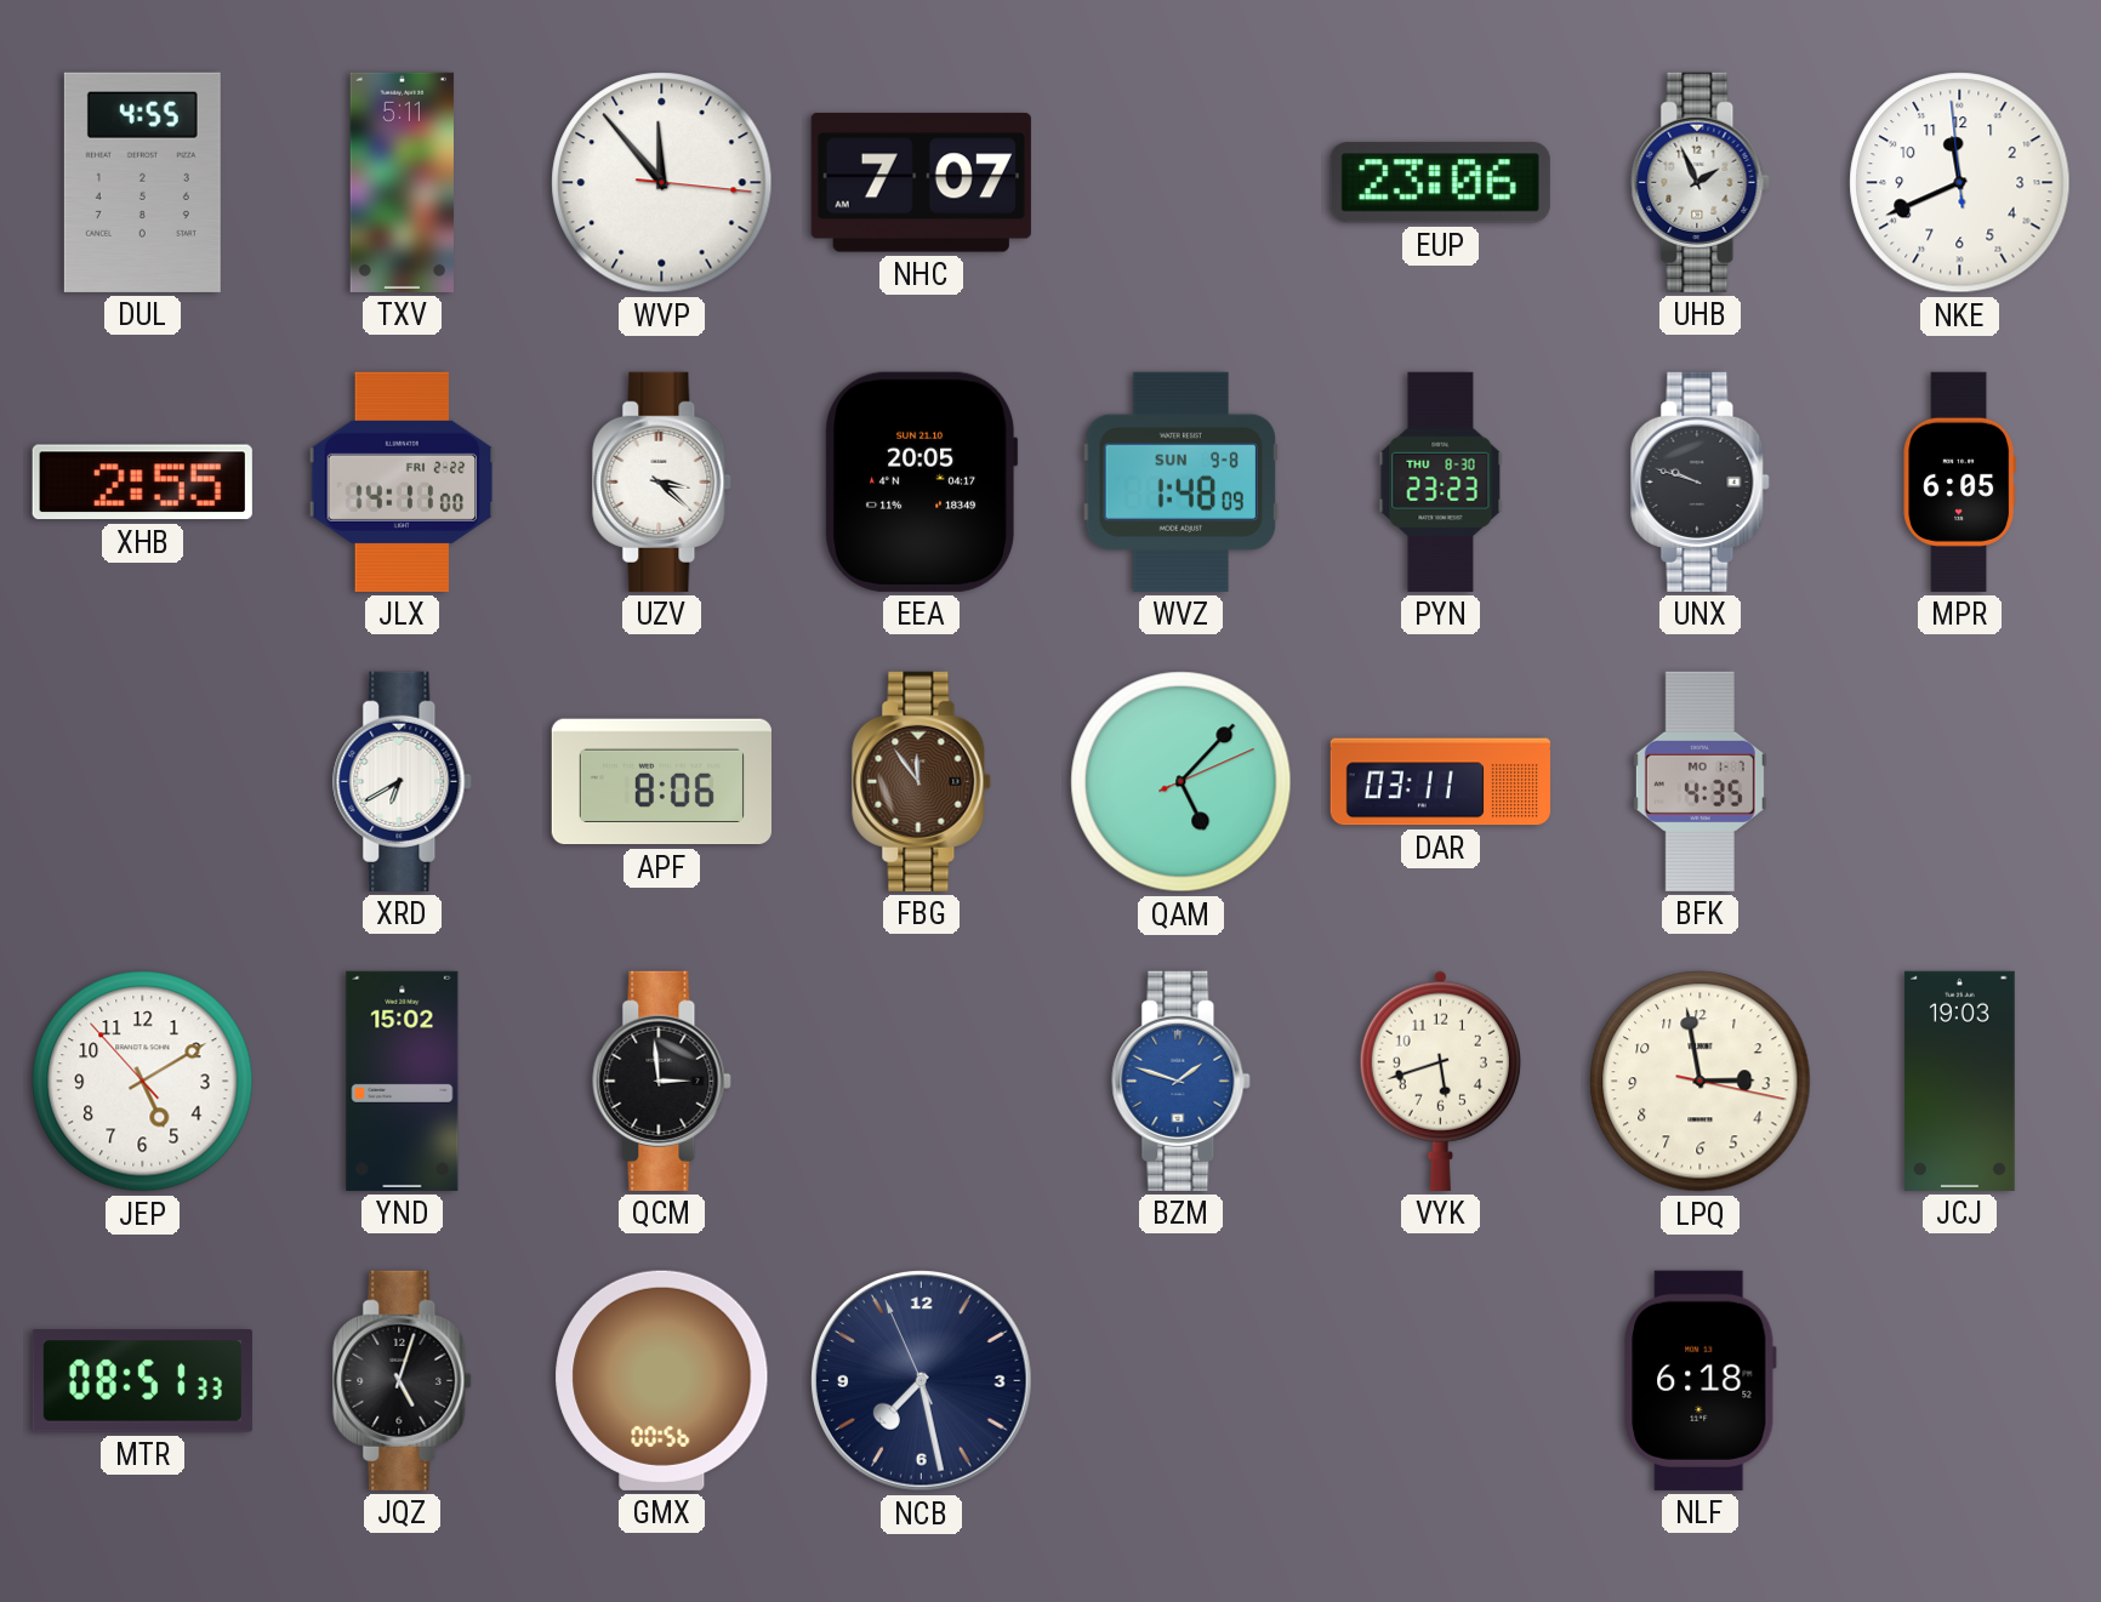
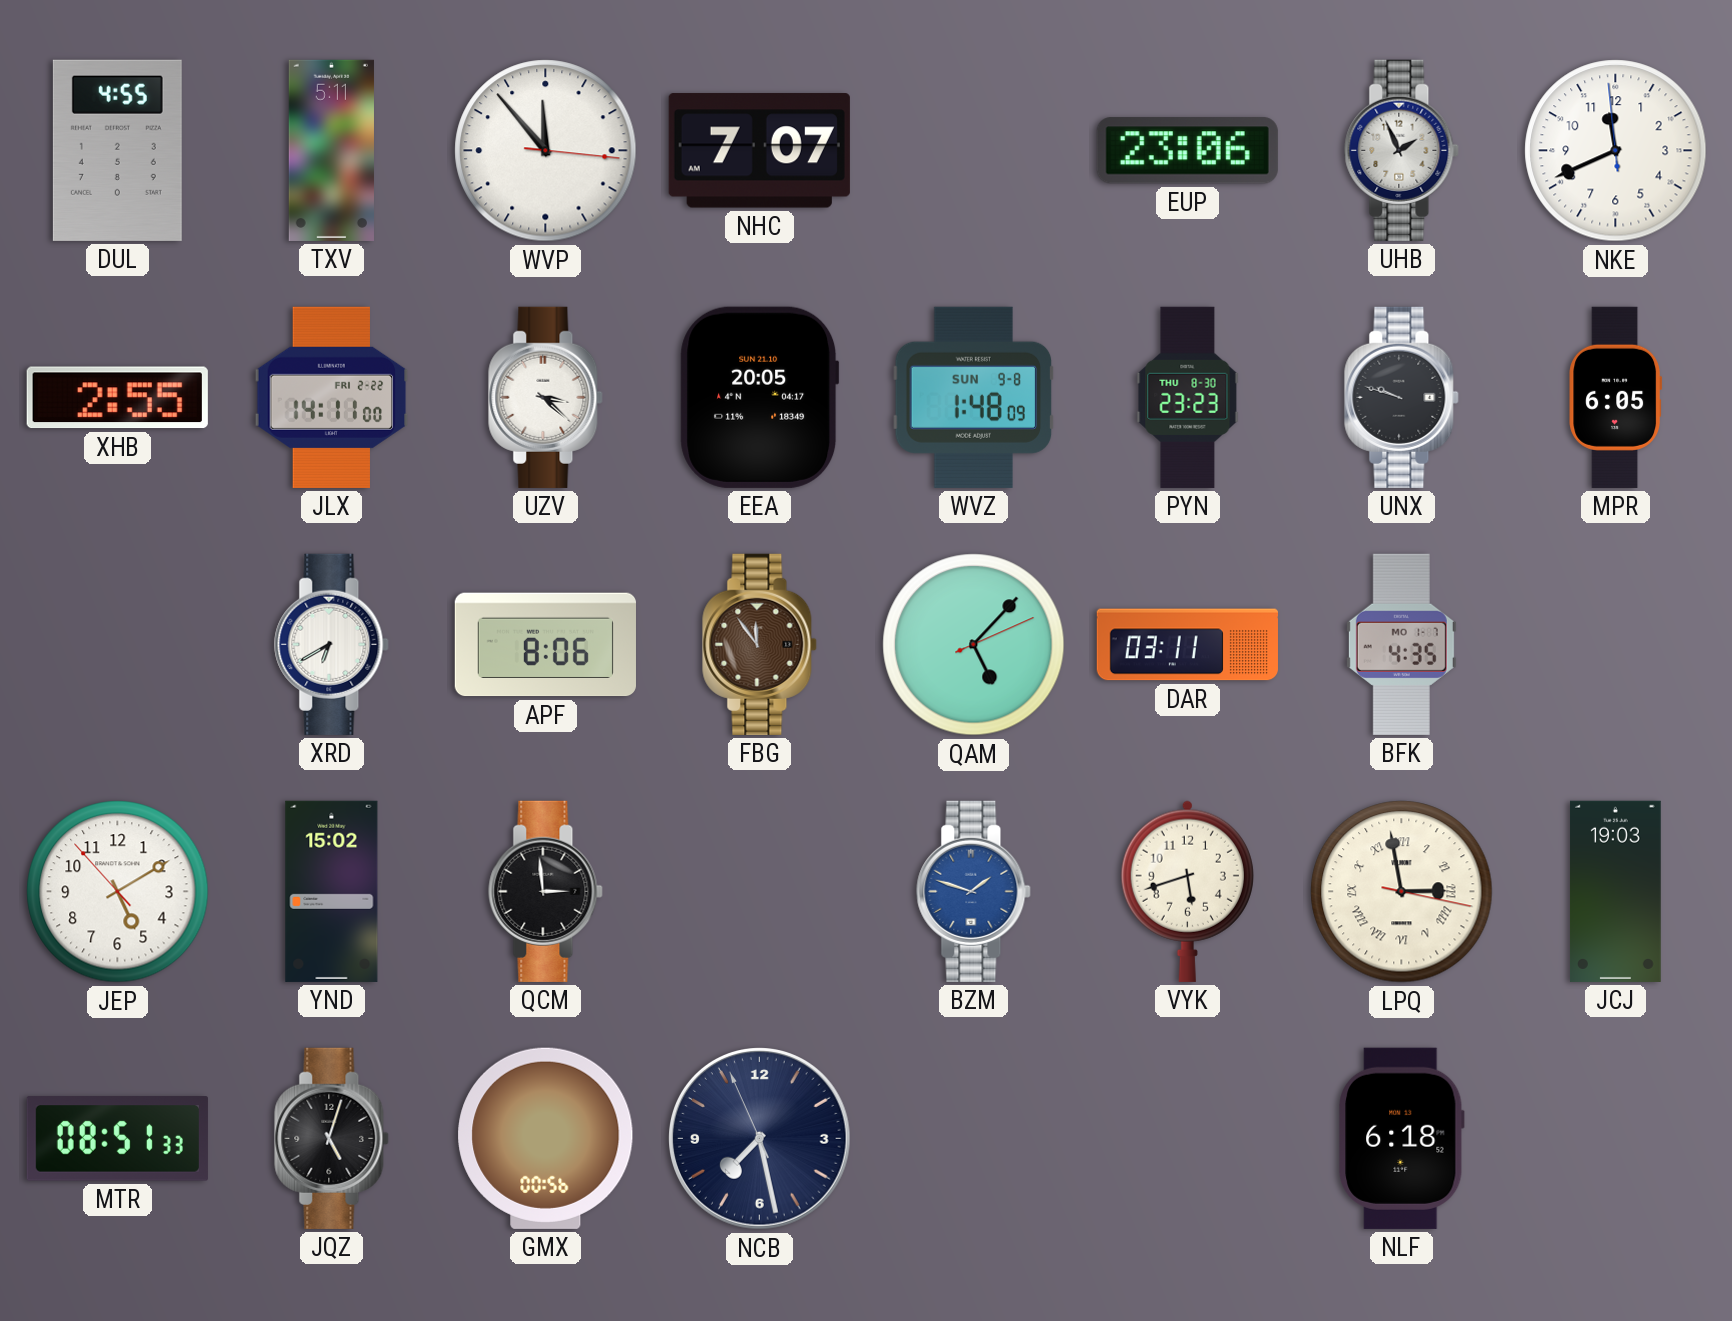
LPQ numerals: Arabic -> Roman
